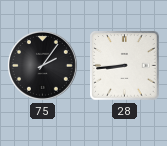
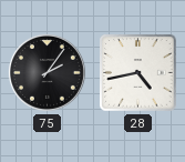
28: 8:44 -> 4:43
